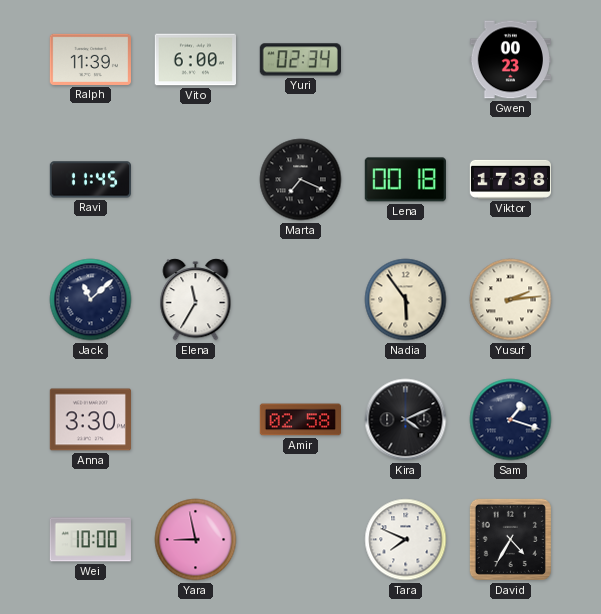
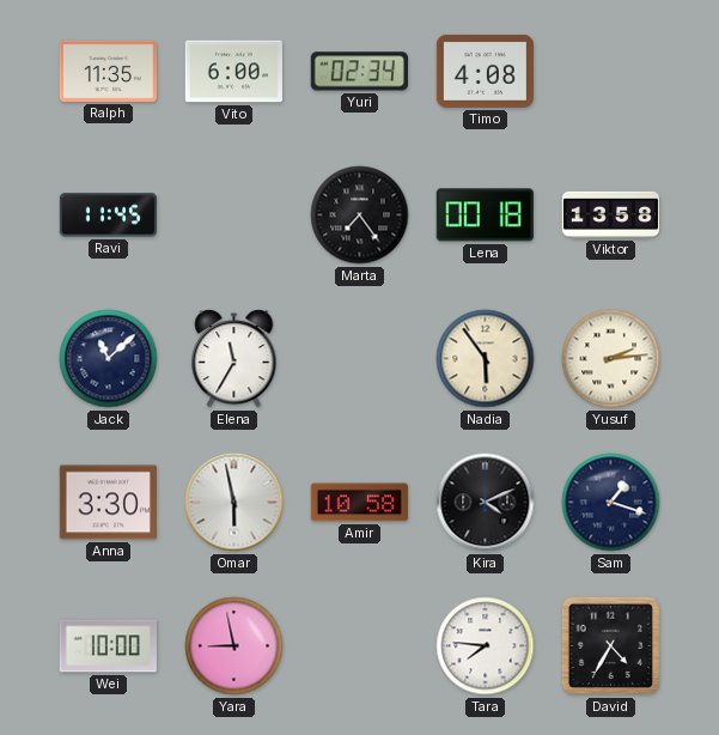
Ralph: 11:39 -> 11:35
Timo: none -> 4:08
Gwen: 00:23 -> none
Marta: 7:19 -> 7:24
Viktor: 17:38 -> 13:58
Omar: none -> 5:58
Amir: 02:58 -> 10:58
Tara: 7:49 -> 7:46
